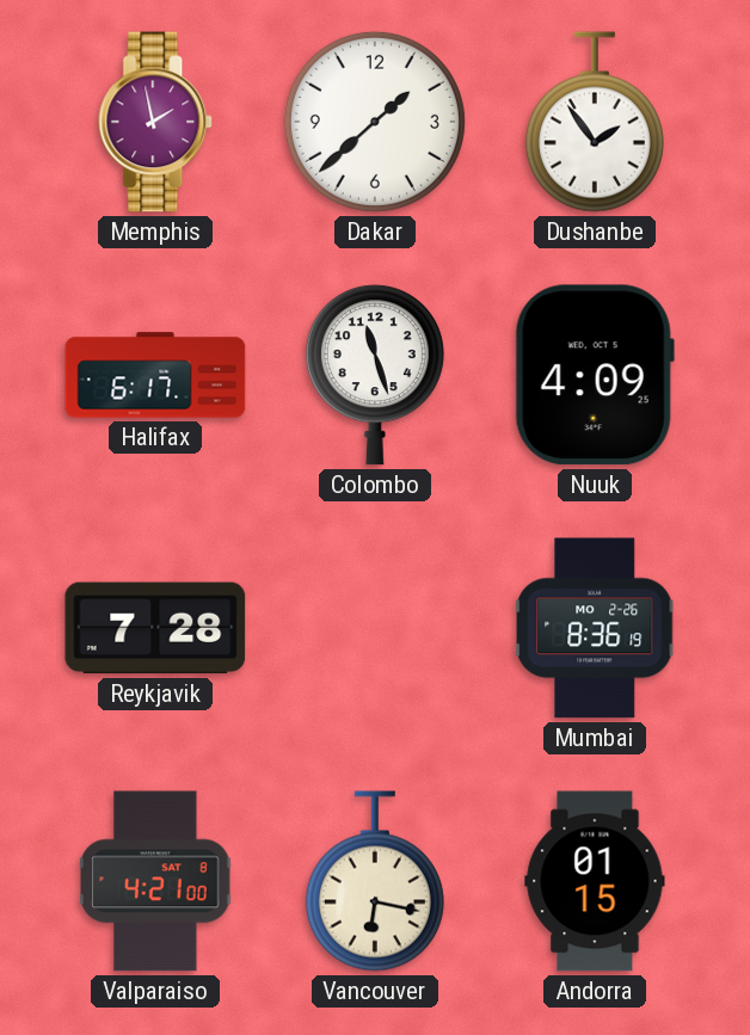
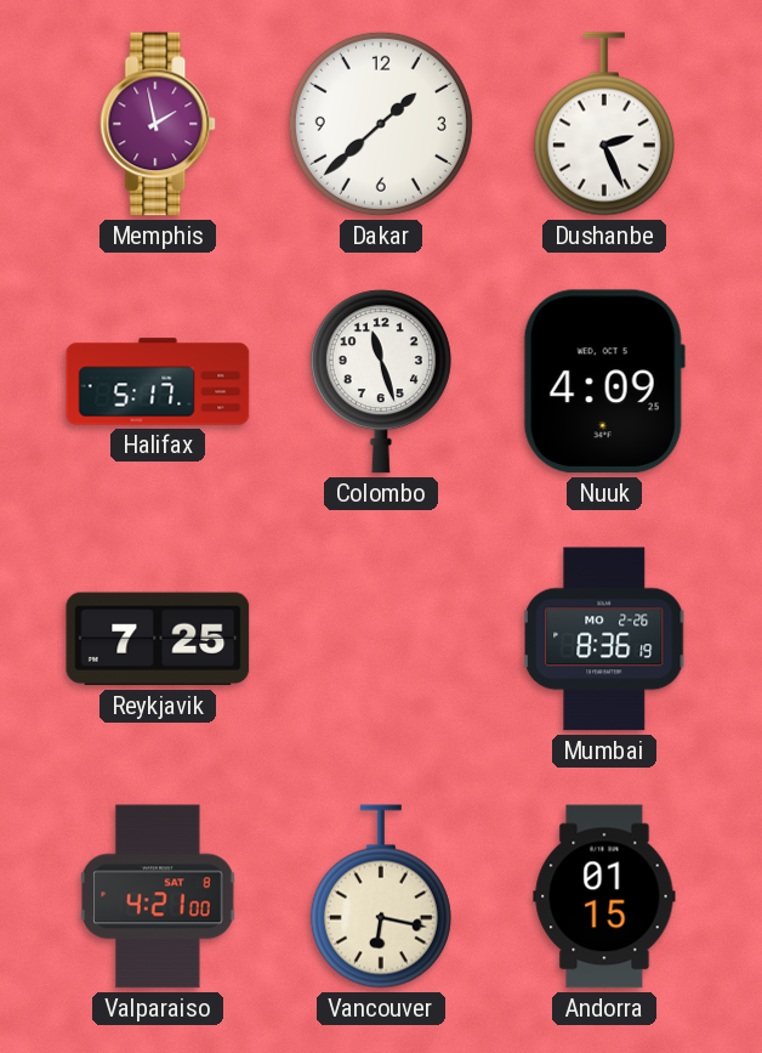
Dushanbe: 1:54 -> 2:26
Halifax: 6:17 -> 5:17
Reykjavik: 7:28 -> 7:25
